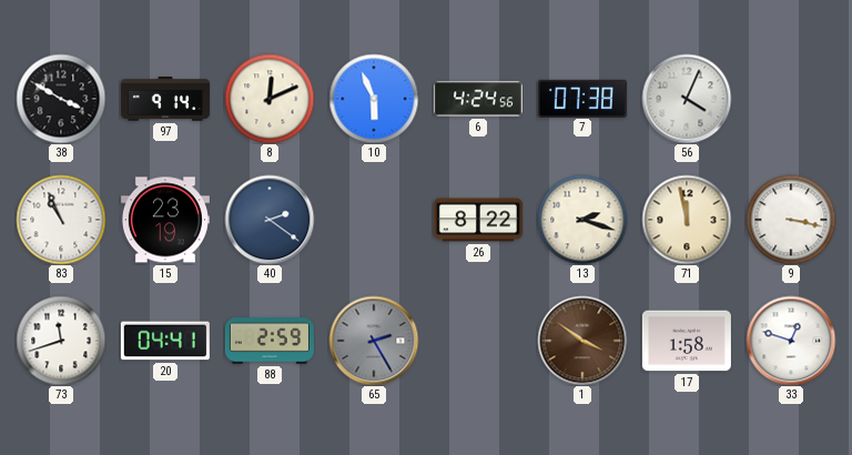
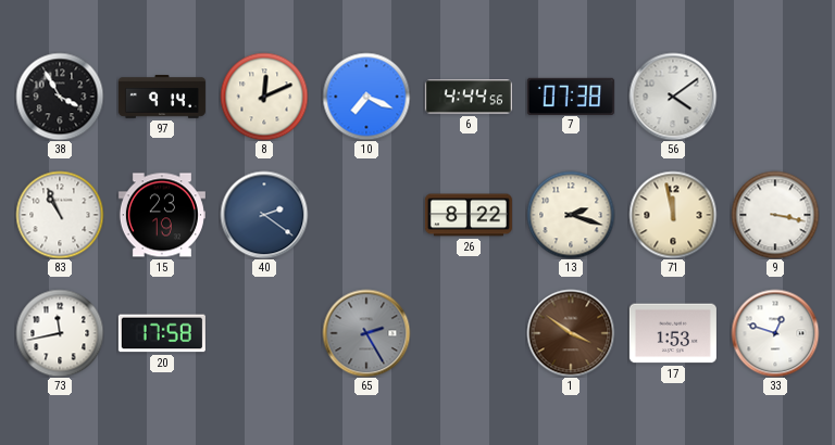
38: 3:50 -> 3:55
10: 5:56 -> 7:19
6: 4:24 -> 4:44
56: 4:04 -> 4:09
73: 11:42 -> 11:43
20: 04:41 -> 17:58
88: 2:59 -> none
17: 1:58 -> 1:53
